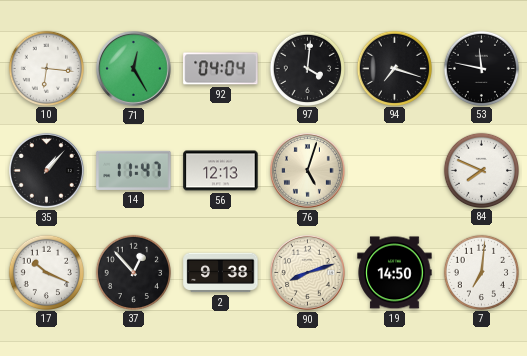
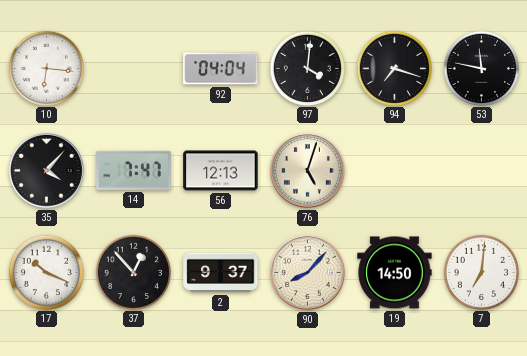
71: 12:25 -> none
35: 1:07 -> 4:07
14: 11:47 -> 7:47
84: 7:49 -> none
2: 9:38 -> 9:37
90: 8:12 -> 8:07
